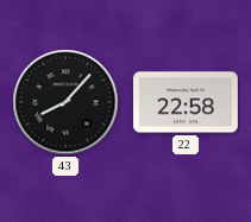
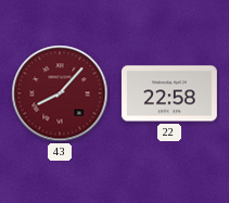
43 dial: black -> burgundy
